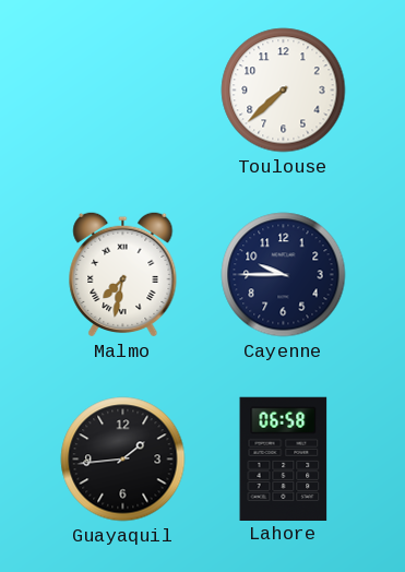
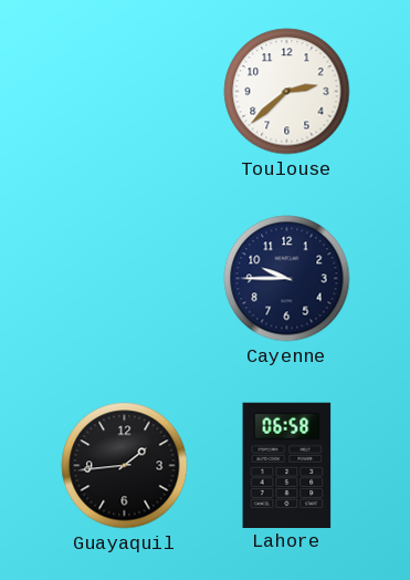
Toulouse: 7:38 -> 2:38
Malmo: 7:32 -> none
